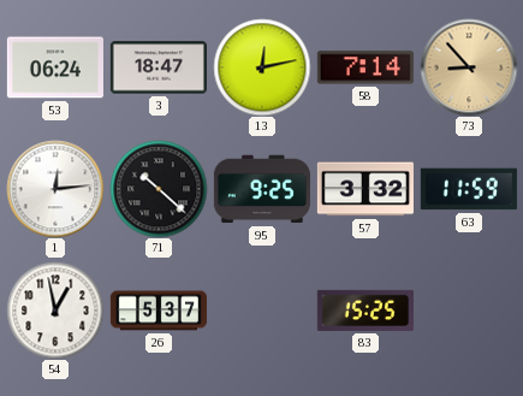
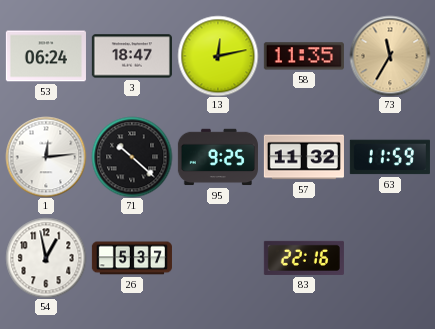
58: 7:14 -> 11:35
73: 8:53 -> 11:35
57: 3:32 -> 11:32
83: 15:25 -> 22:16
